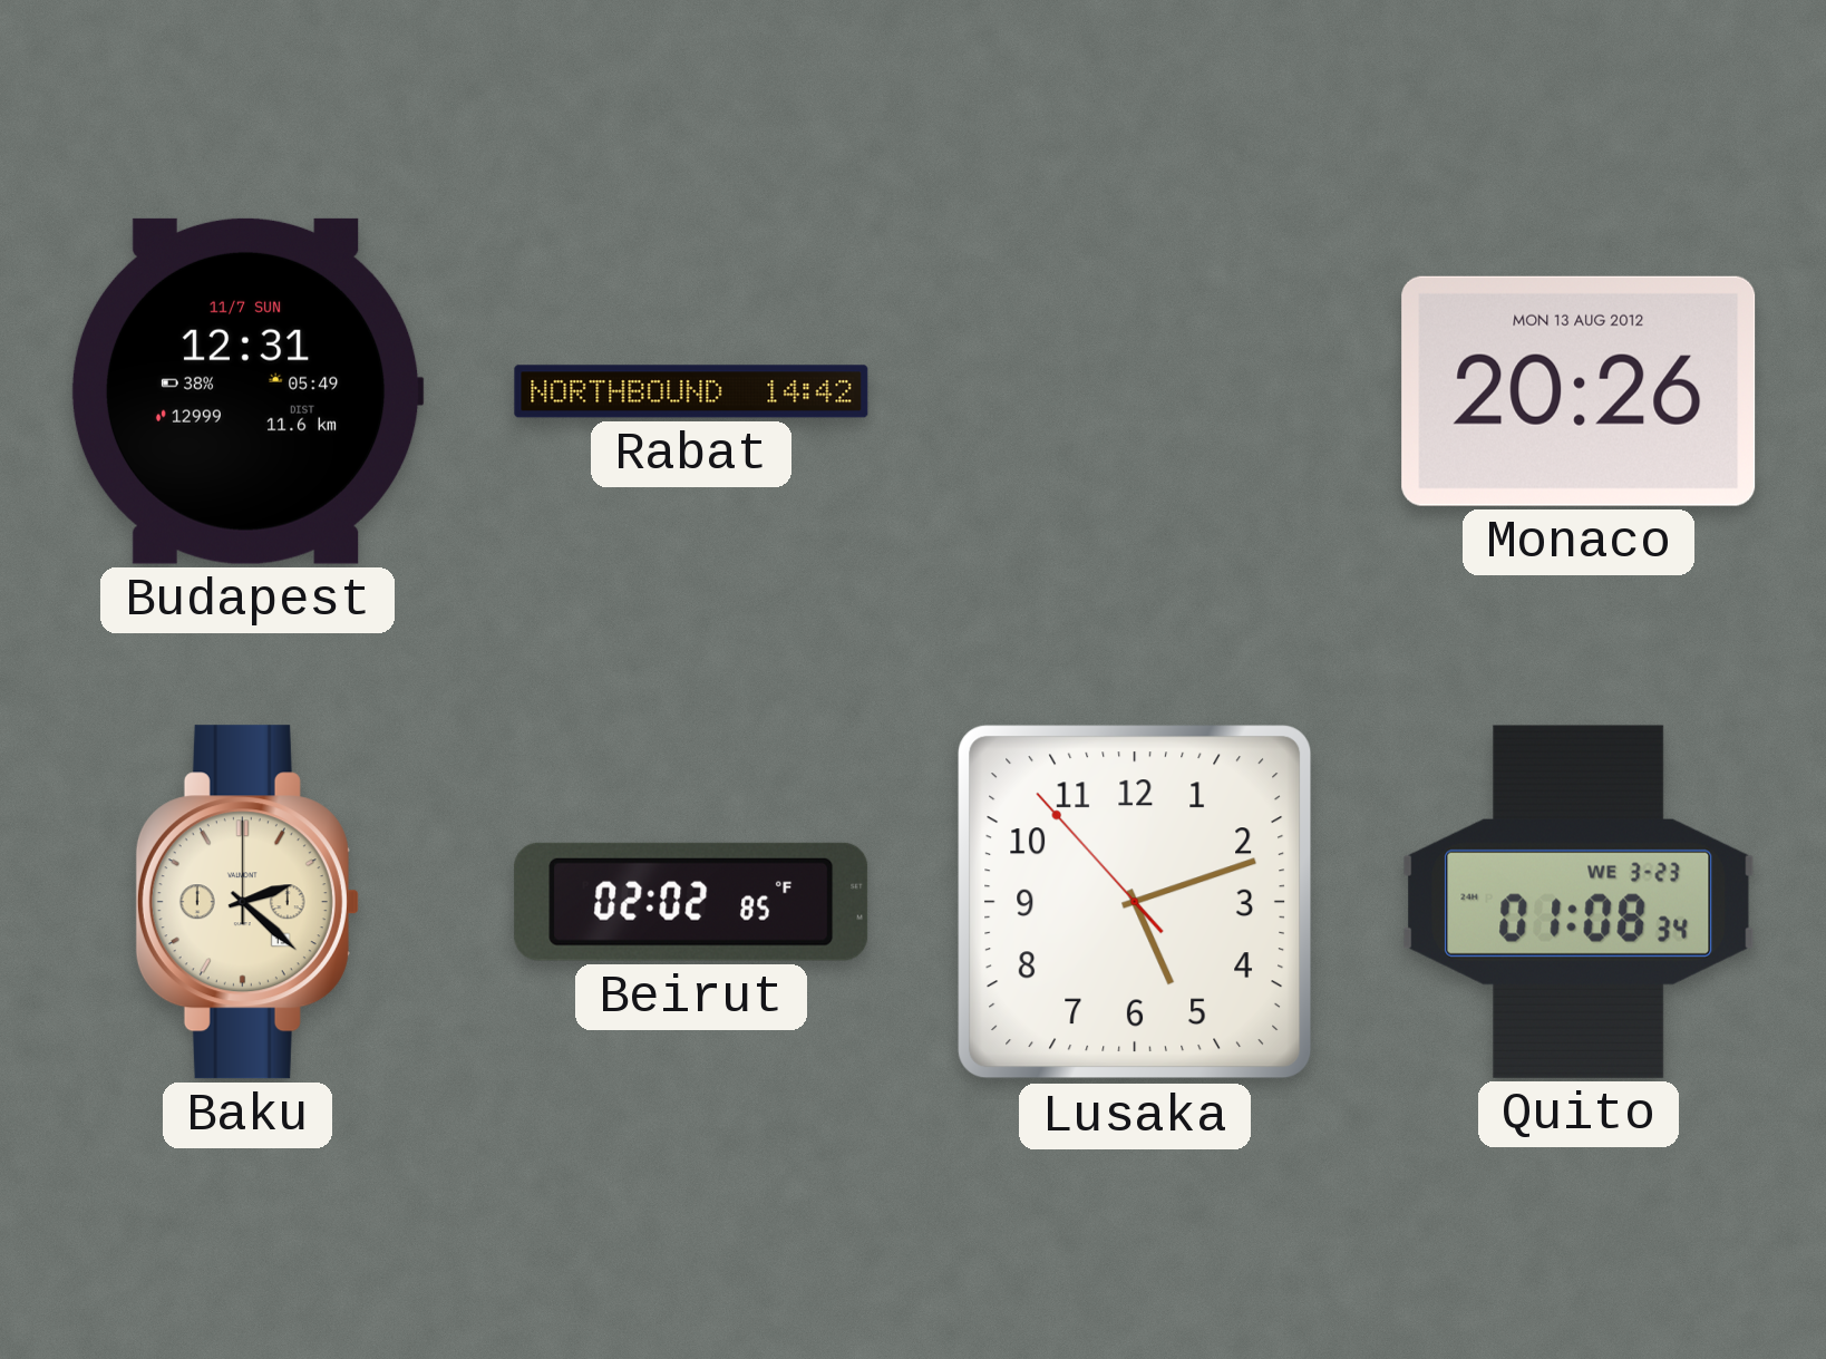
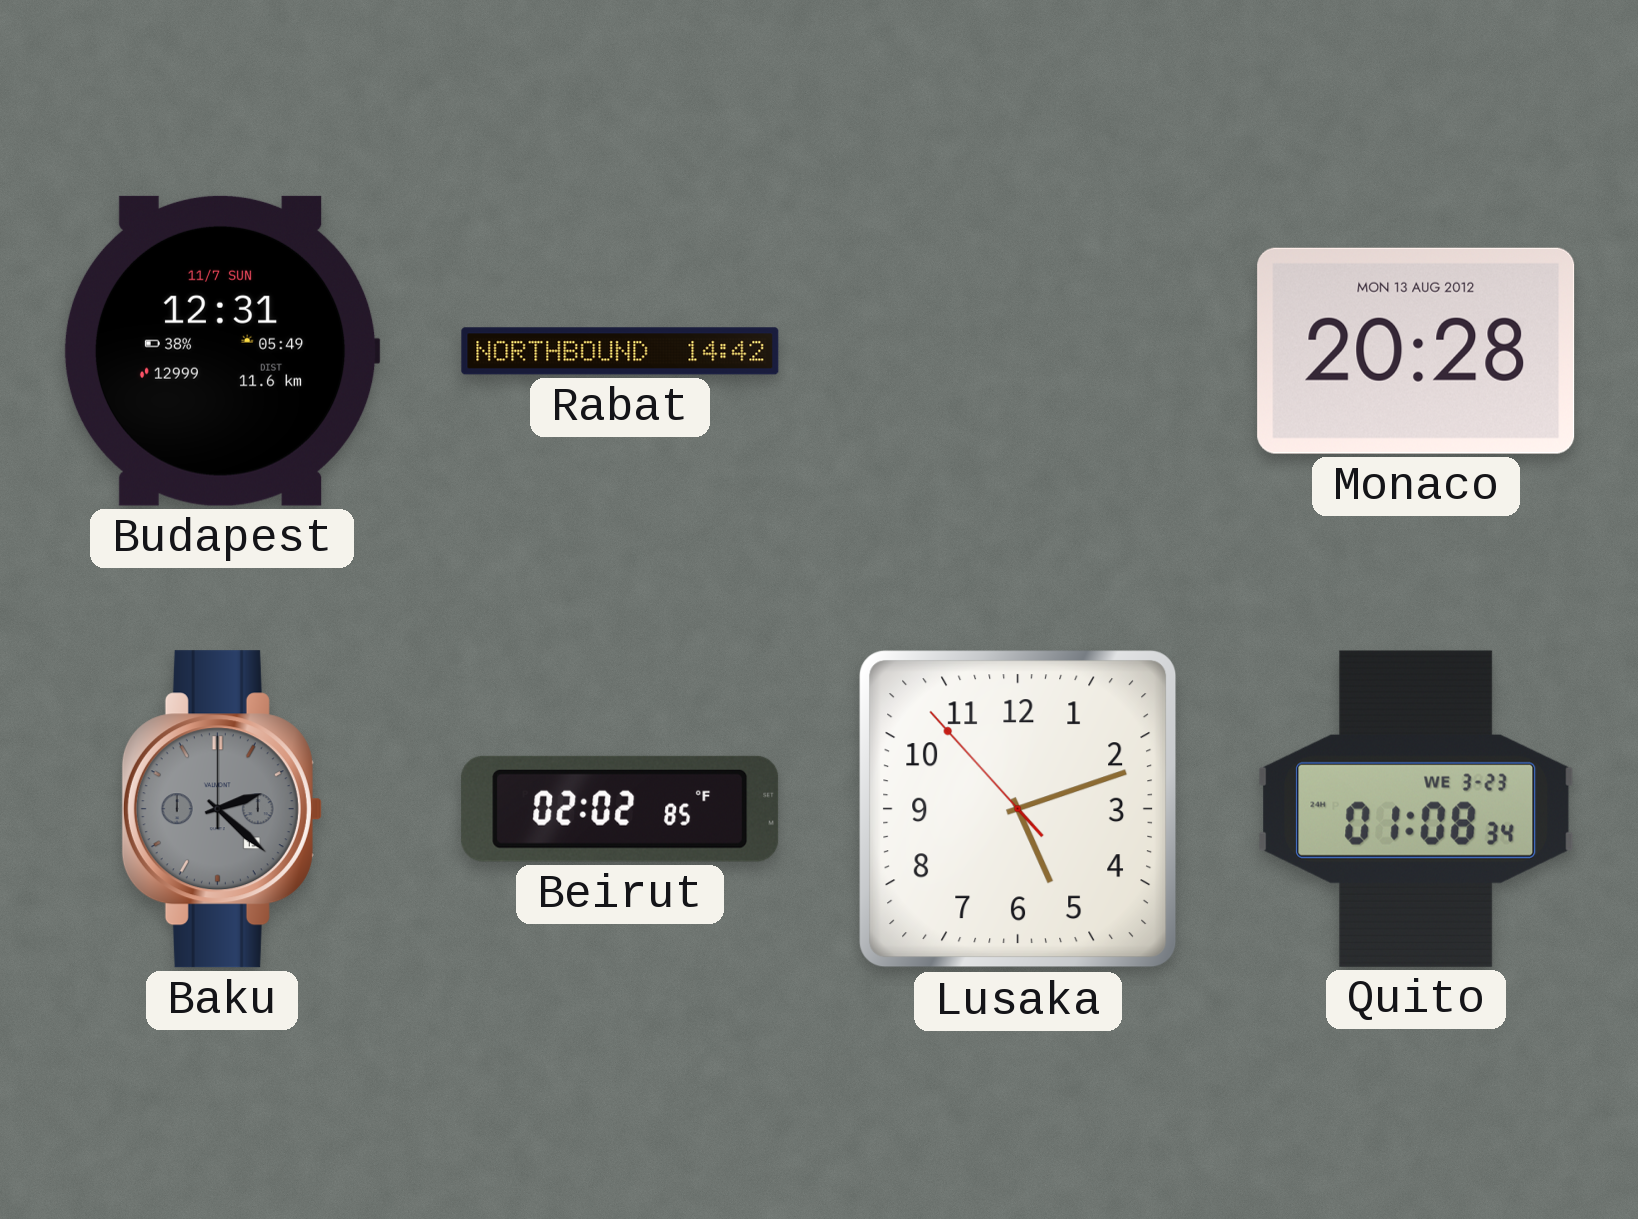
Monaco: 20:26 -> 20:28
Baku dial: cream -> grey
